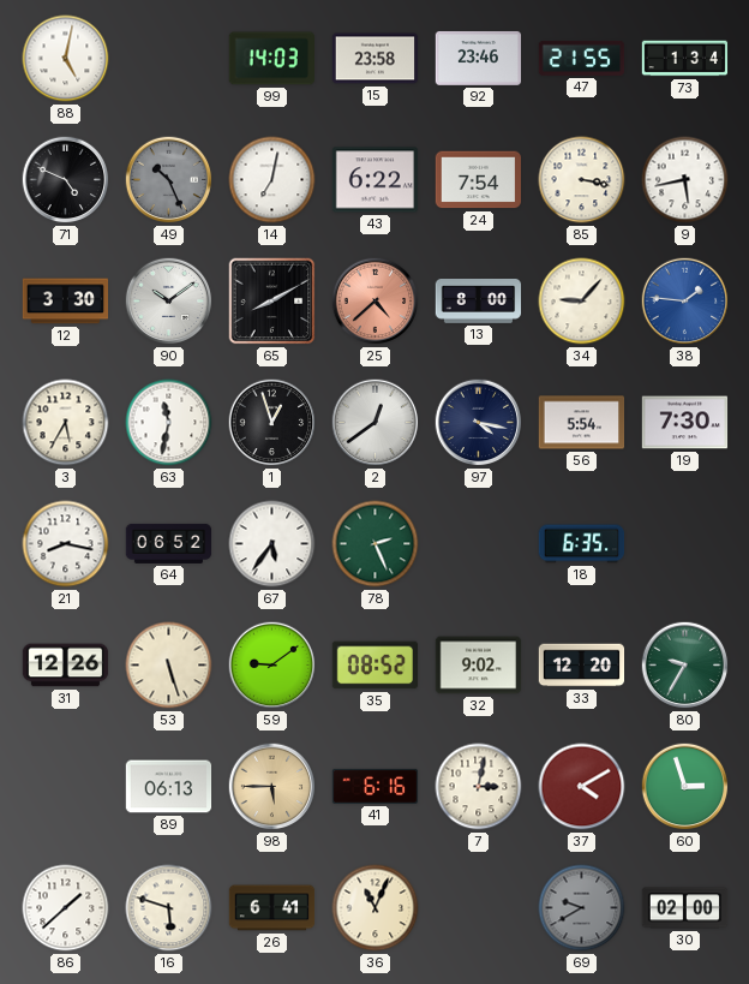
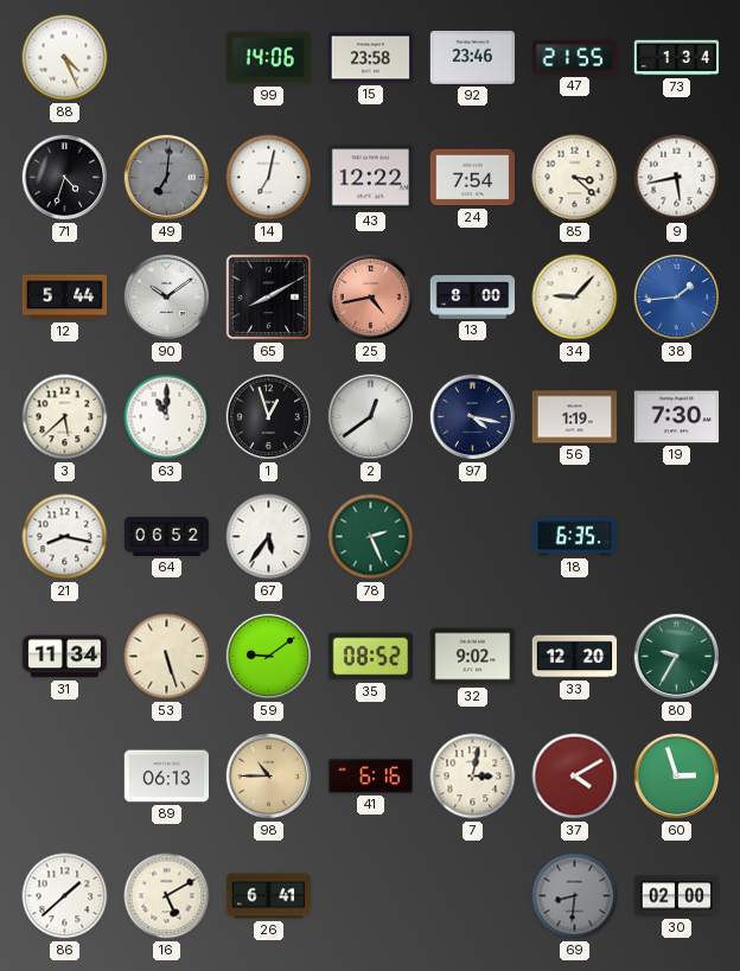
88: 5:02 -> 4:26
99: 14:03 -> 14:06
71: 4:49 -> 4:33
49: 10:26 -> 7:01
43: 6:22 -> 12:22
85: 3:17 -> 3:22
12: 3:30 -> 5:44
25: 4:38 -> 4:43
38: 1:46 -> 1:44
3: 5:35 -> 5:38
63: 11:32 -> 11:00
56: 5:54 -> 1:19
31: 12:26 -> 11:34
98: 5:45 -> 10:45
16: 5:48 -> 5:10
36: 11:04 -> none
69: 9:40 -> 8:31
